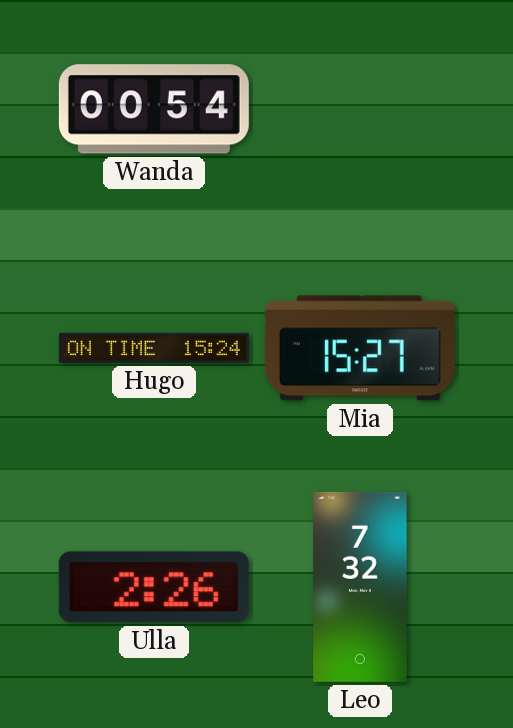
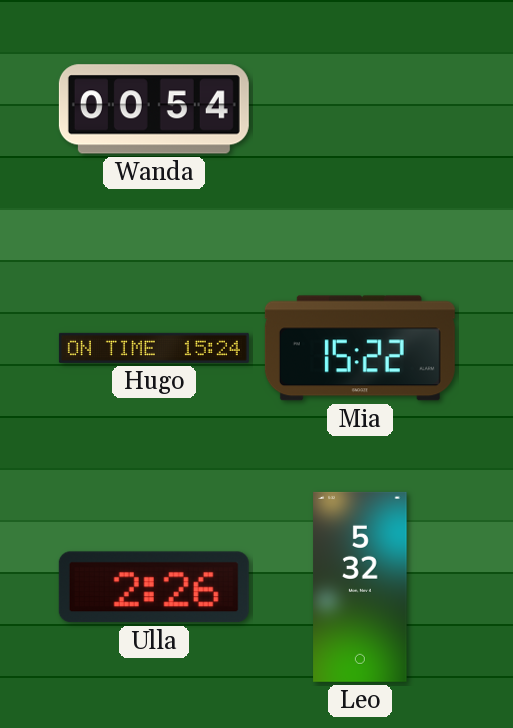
Mia: 15:27 -> 15:22
Leo: 7:32 -> 5:32
